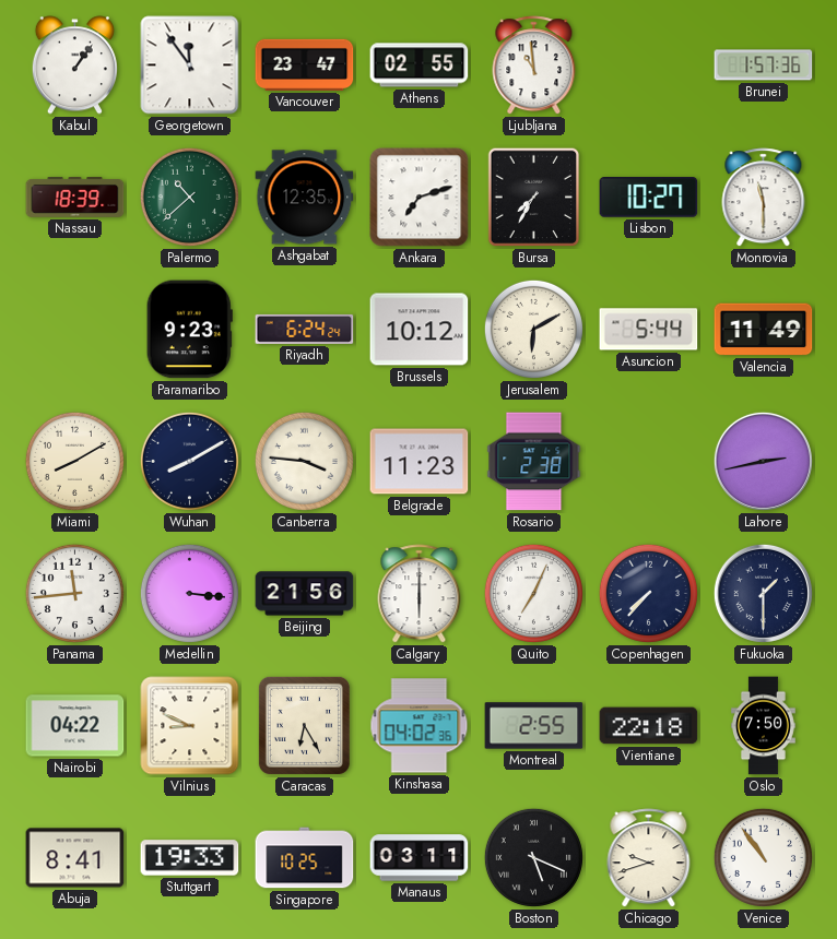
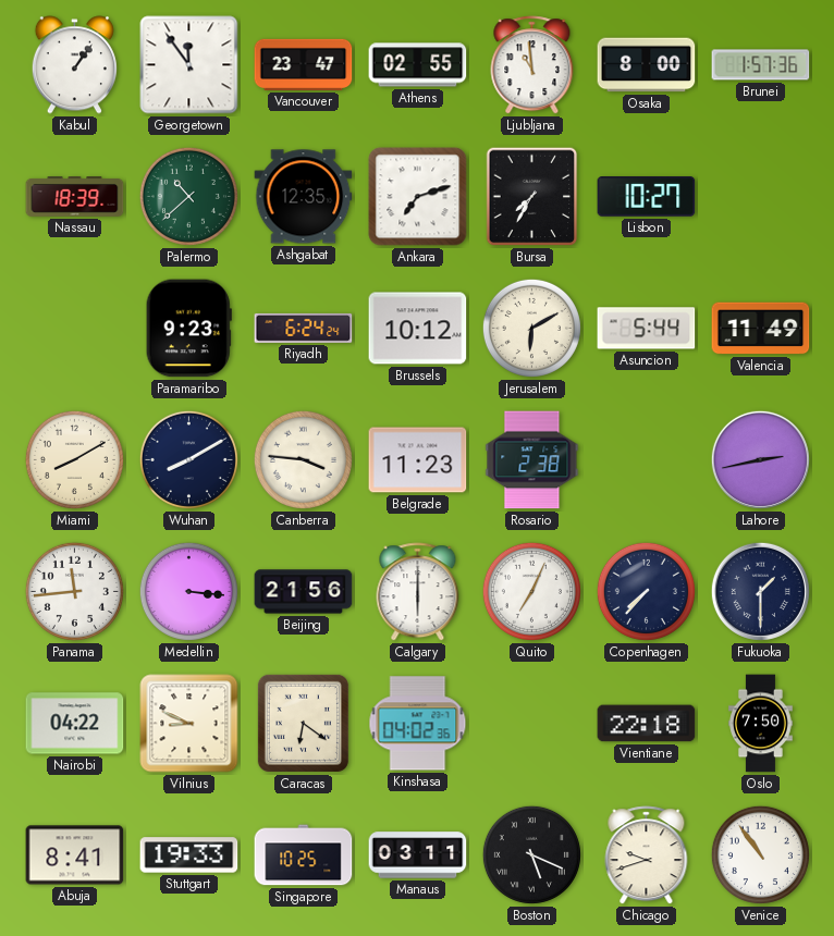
Osaka: none -> 8:00
Monrovia: 11:30 -> none
Caracas: 6:25 -> 6:21
Montreal: 2:55 -> none
